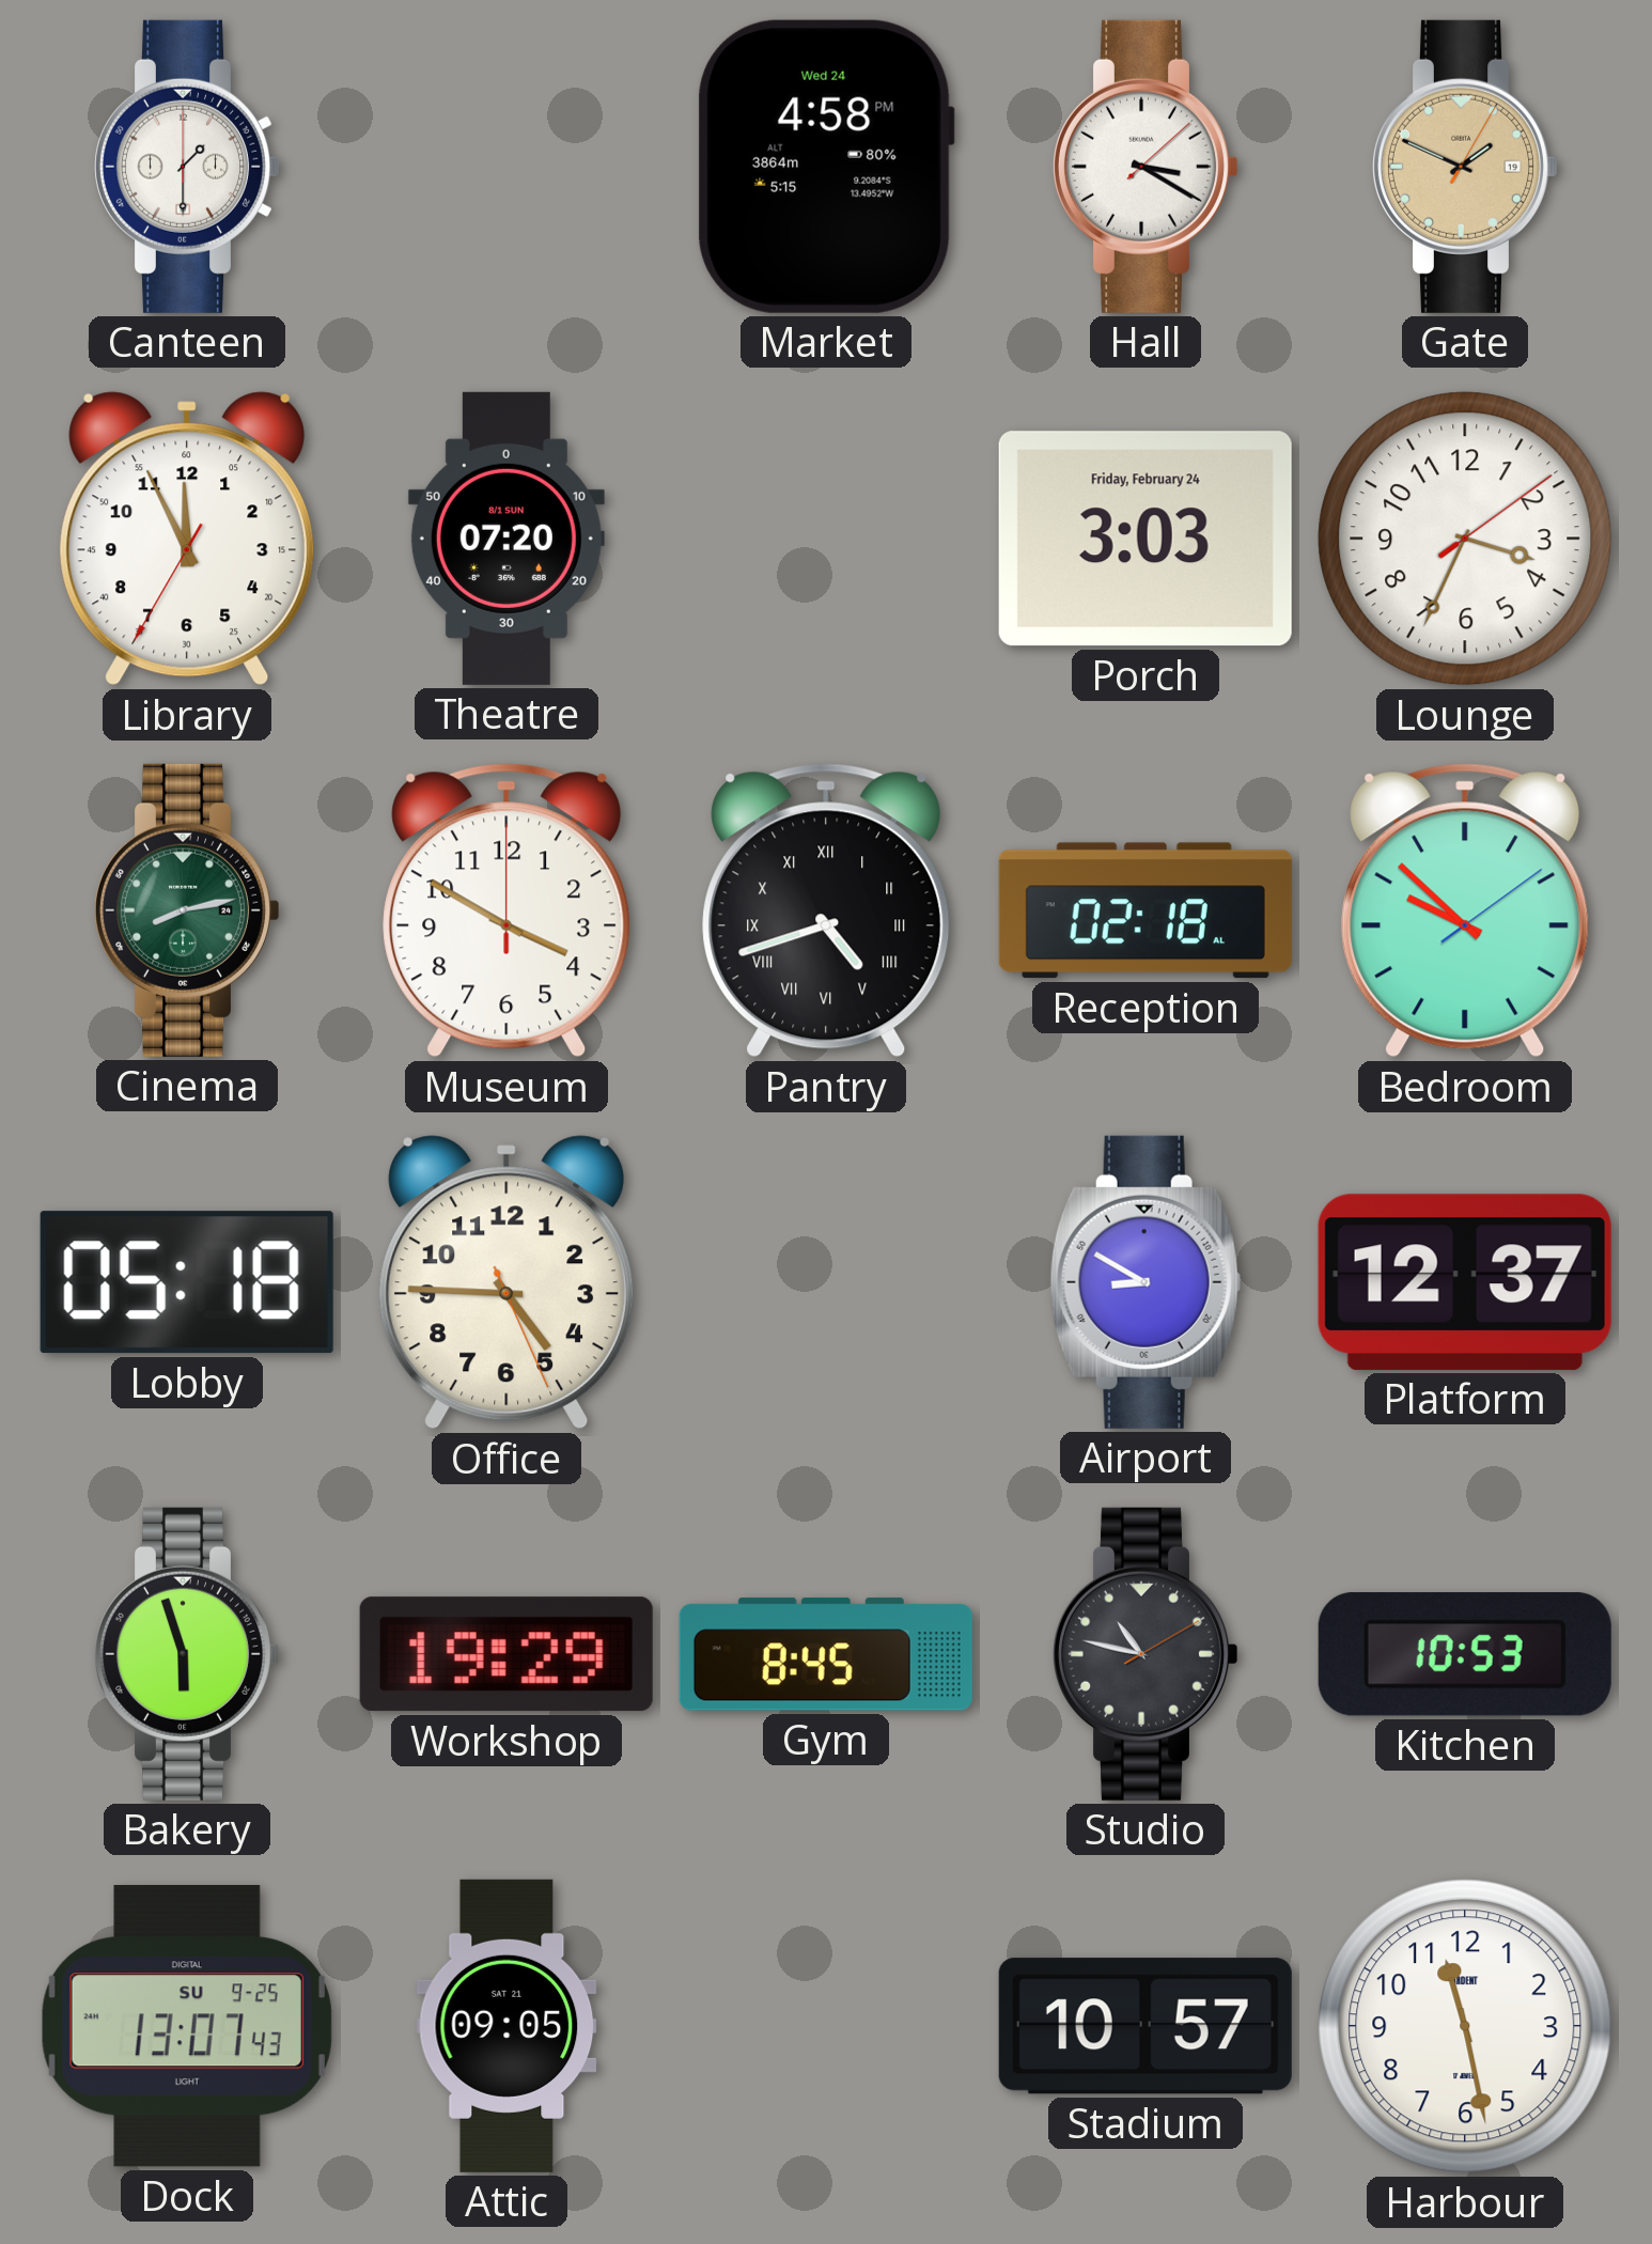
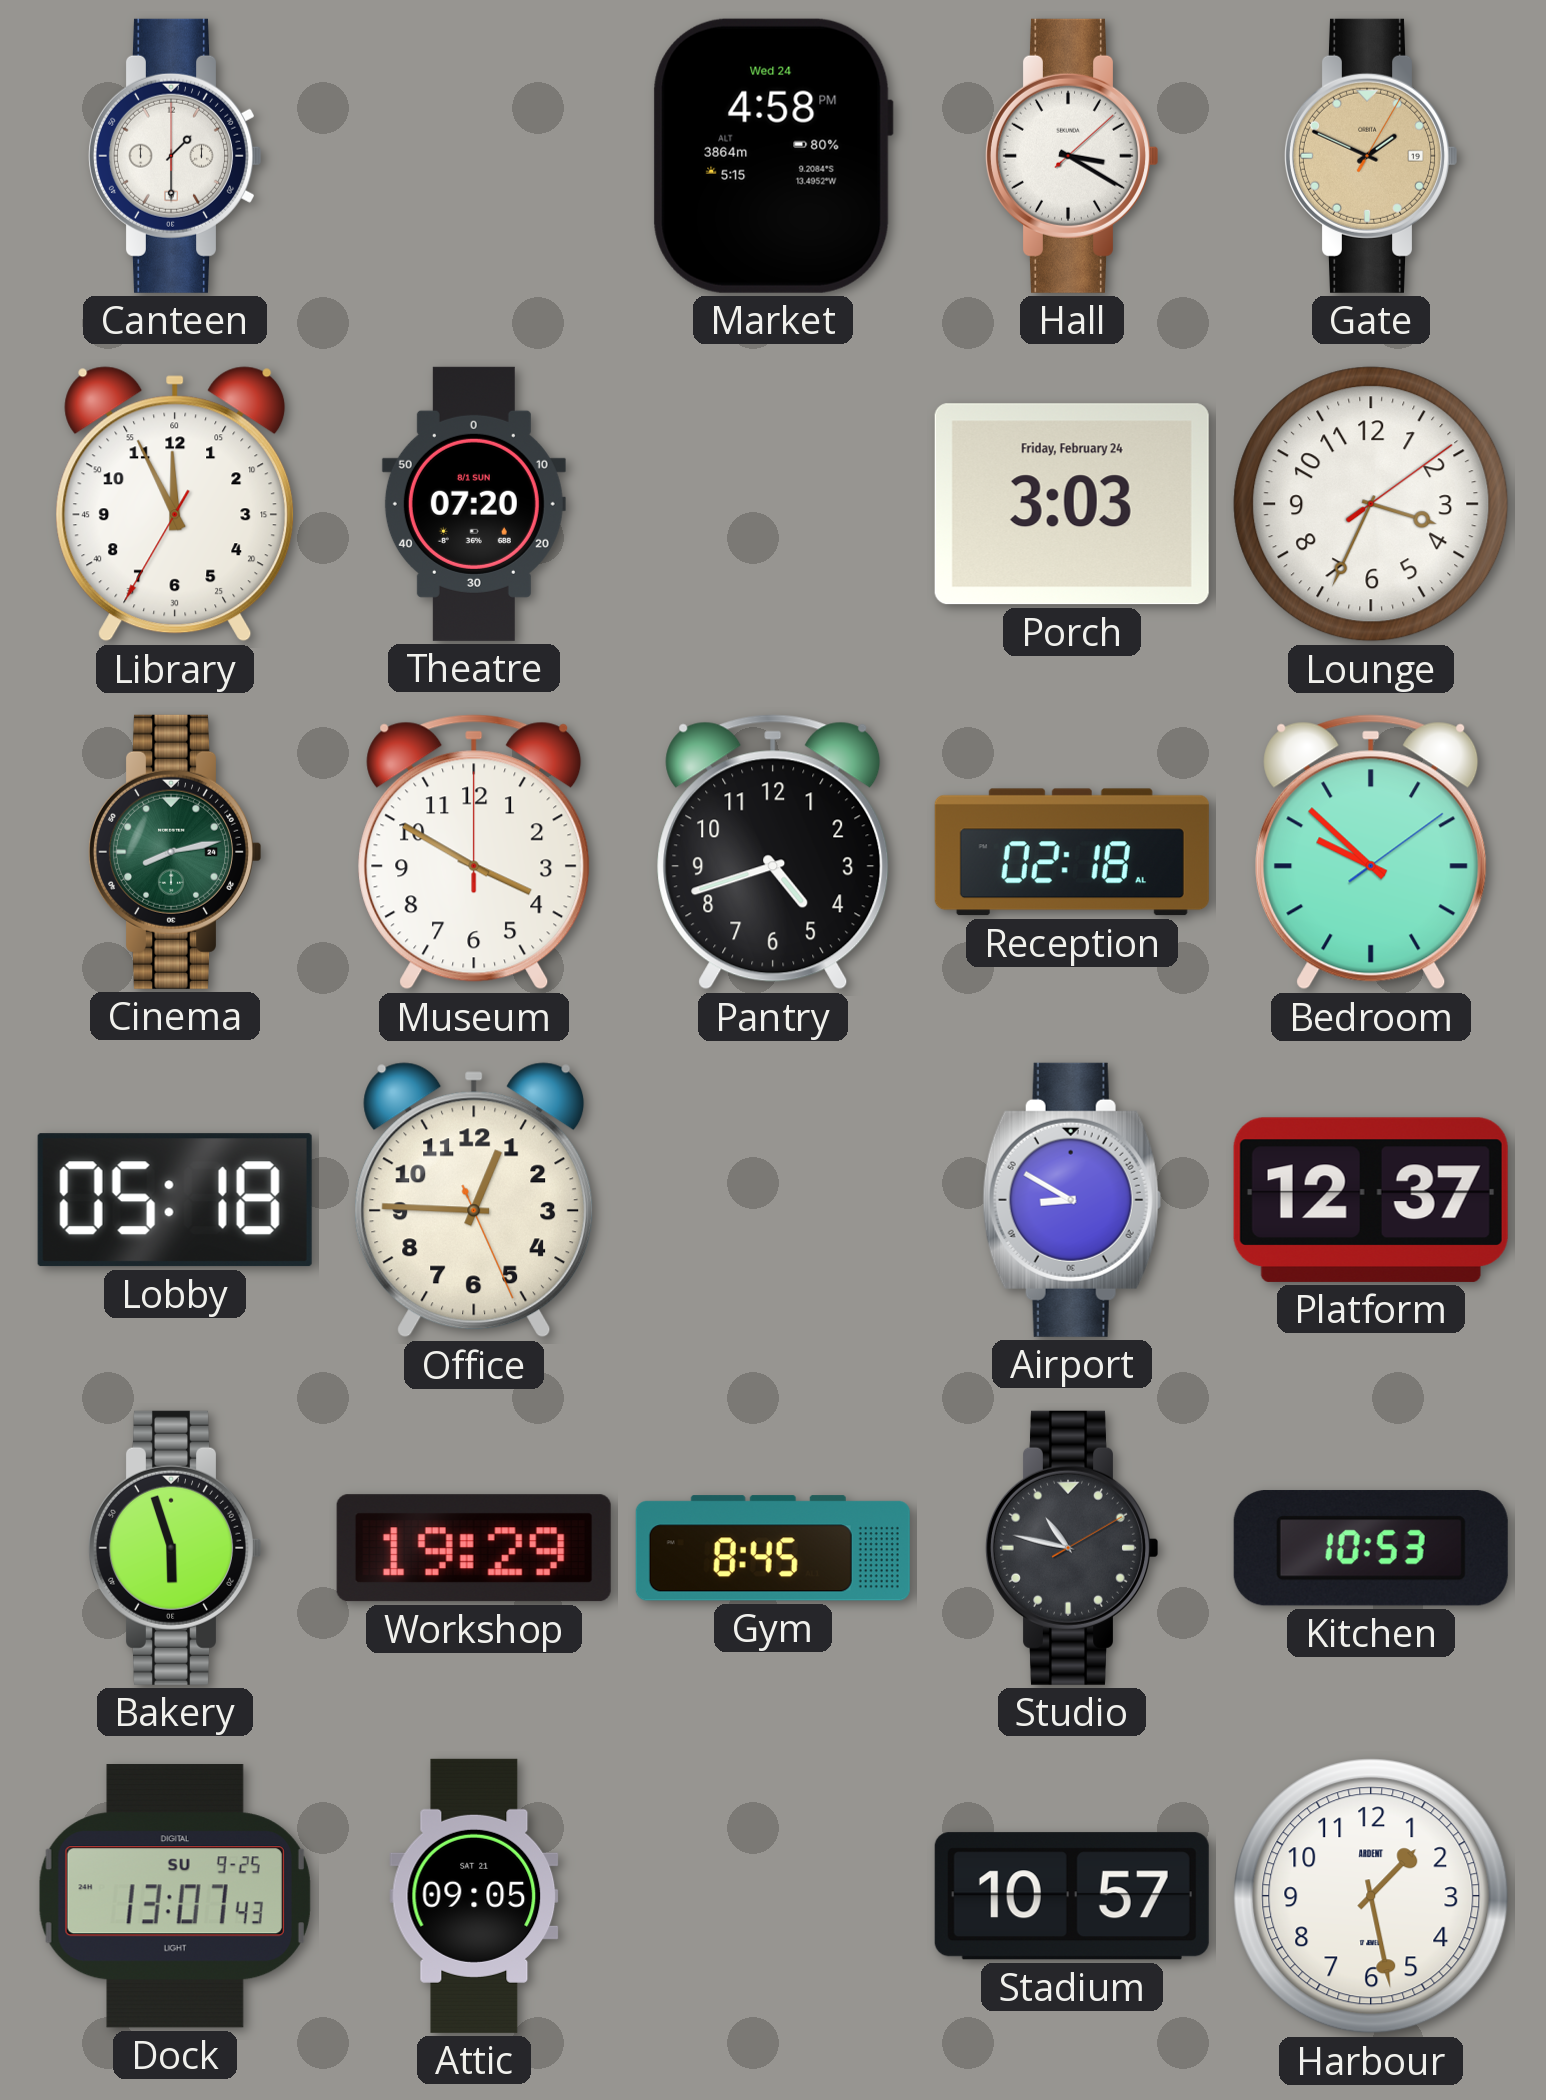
Pantry numerals: Roman -> Arabic
Office: 4:45 -> 12:45
Harbour: 11:28 -> 1:28
